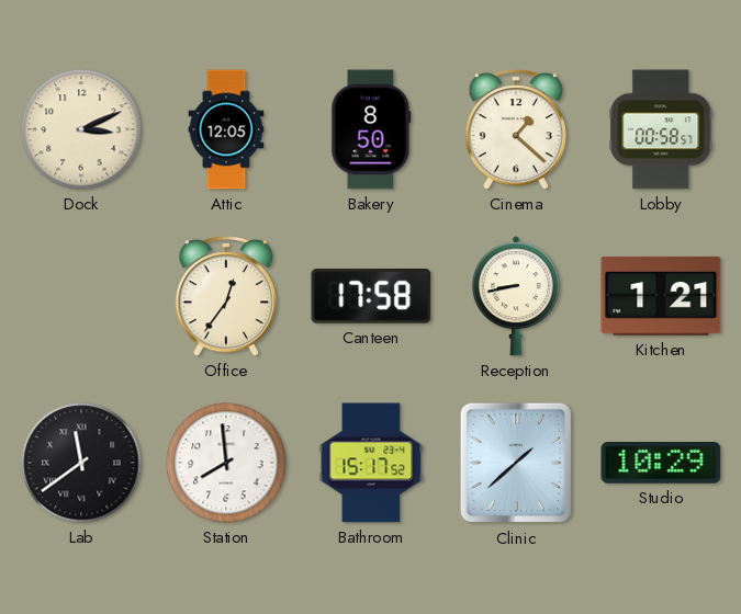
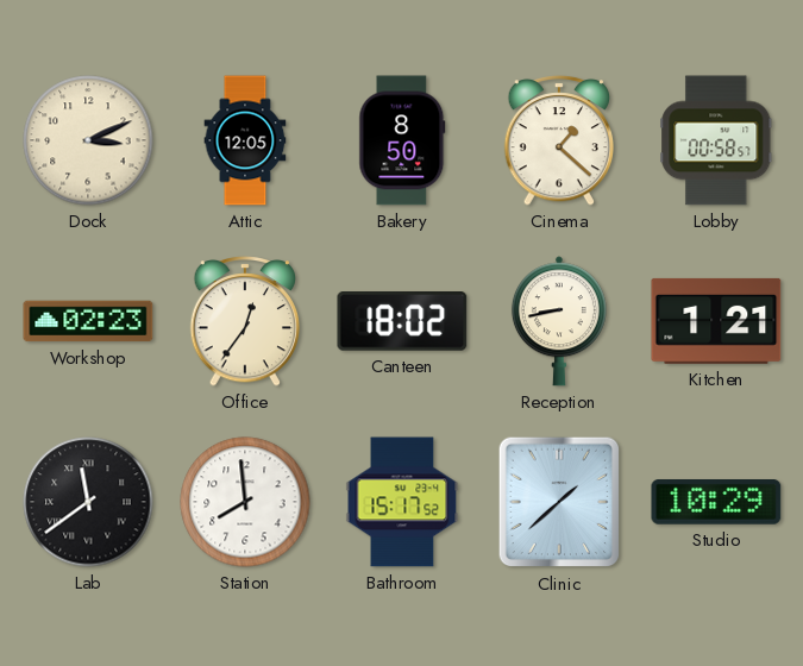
Workshop: none -> 02:23
Canteen: 17:58 -> 18:02
